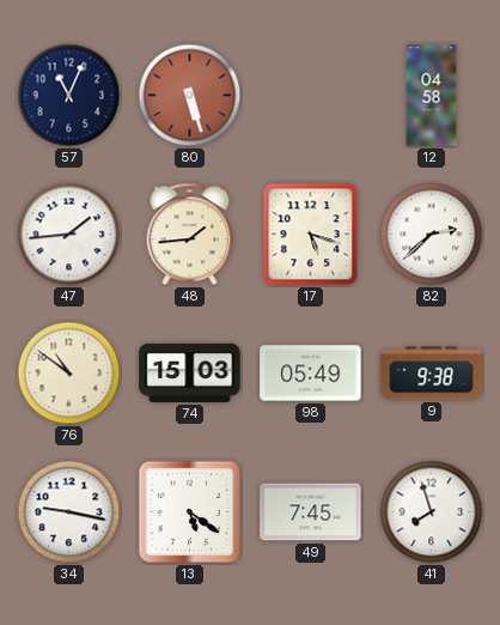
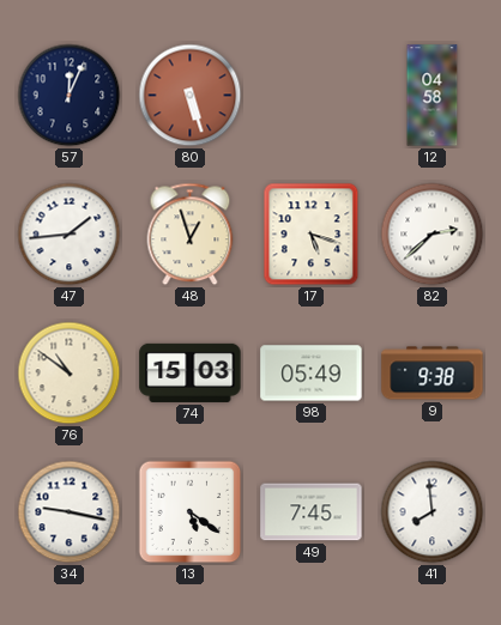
57: 11:04 -> 12:04
48: 1:44 -> 12:57
41: 7:57 -> 7:59
